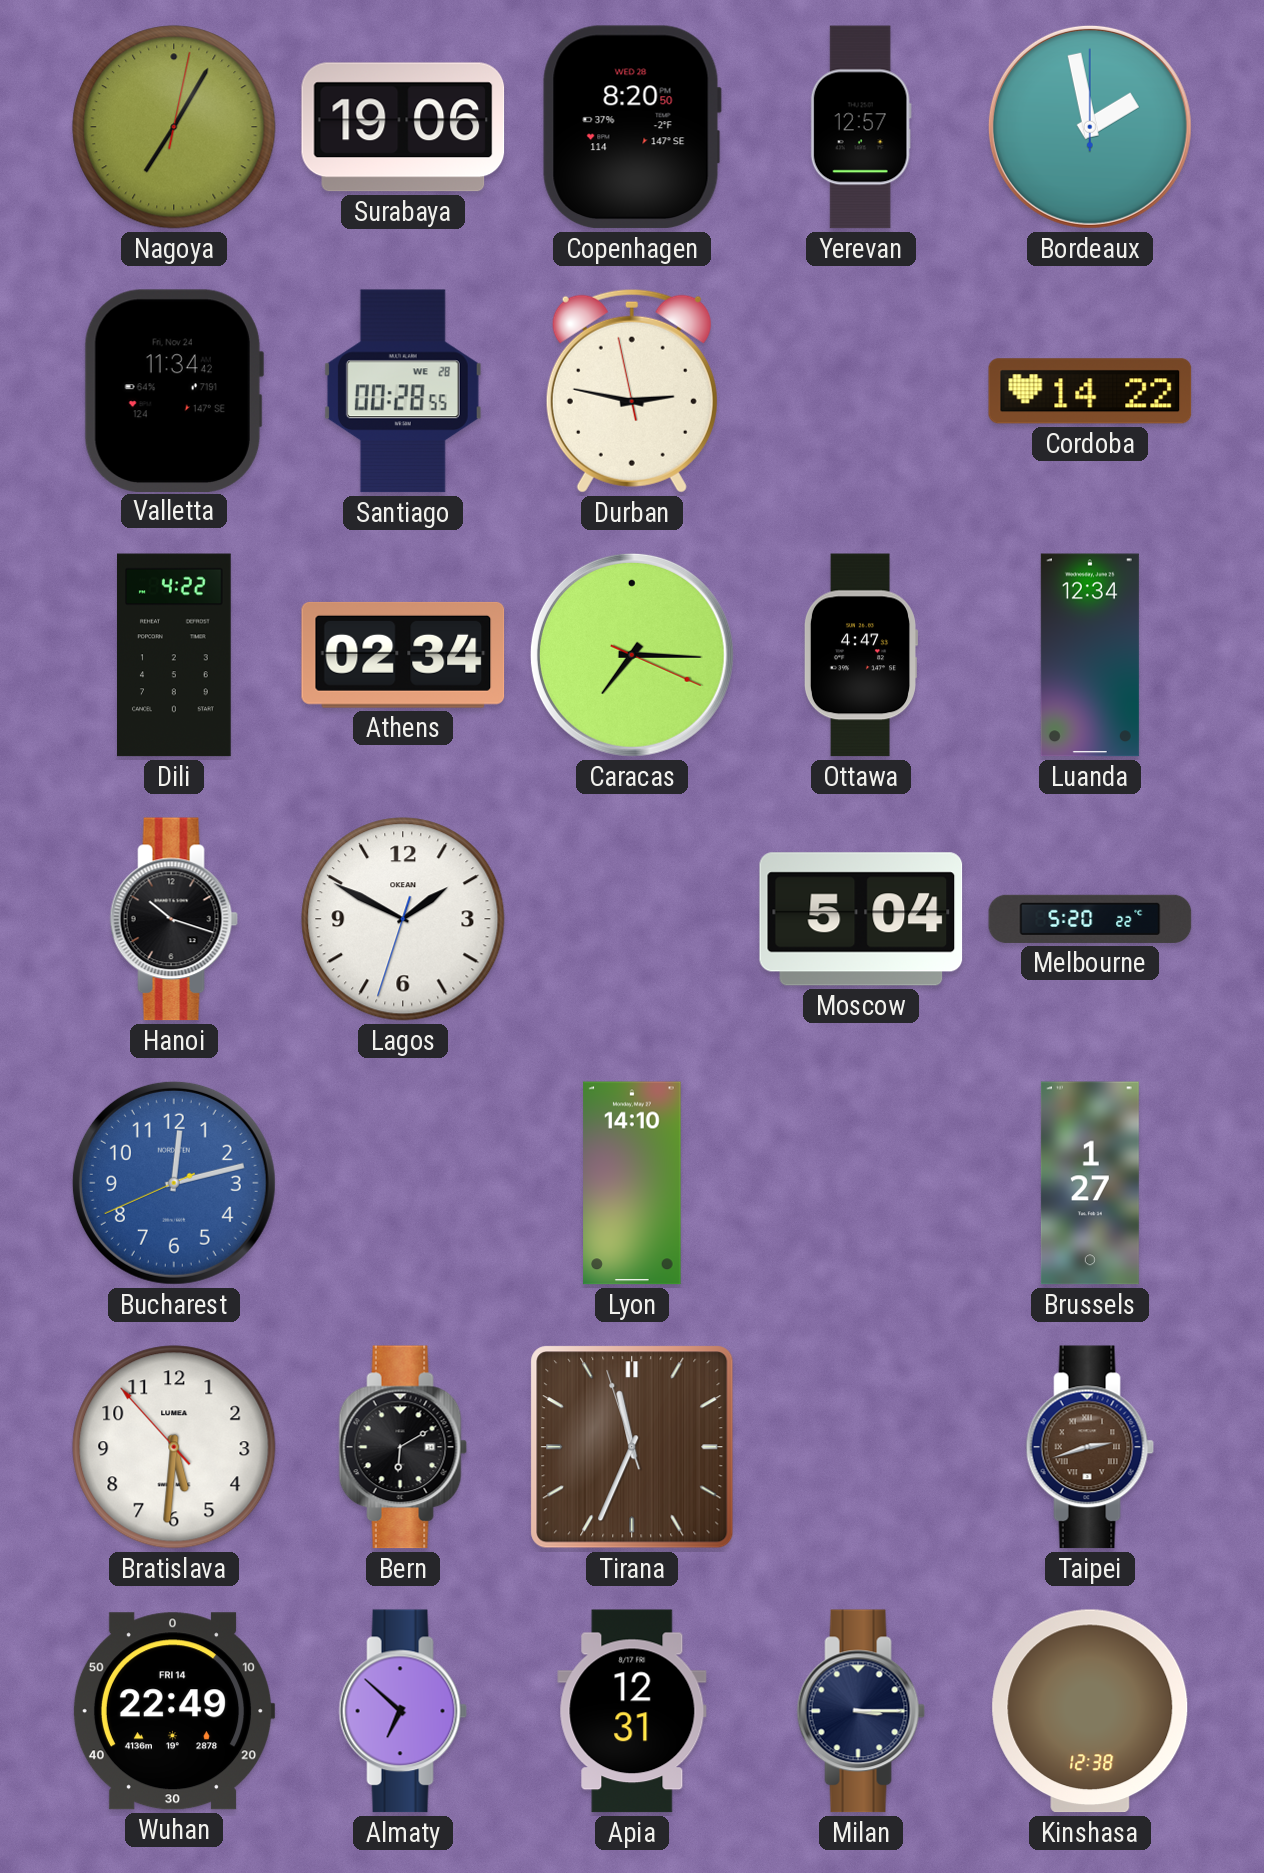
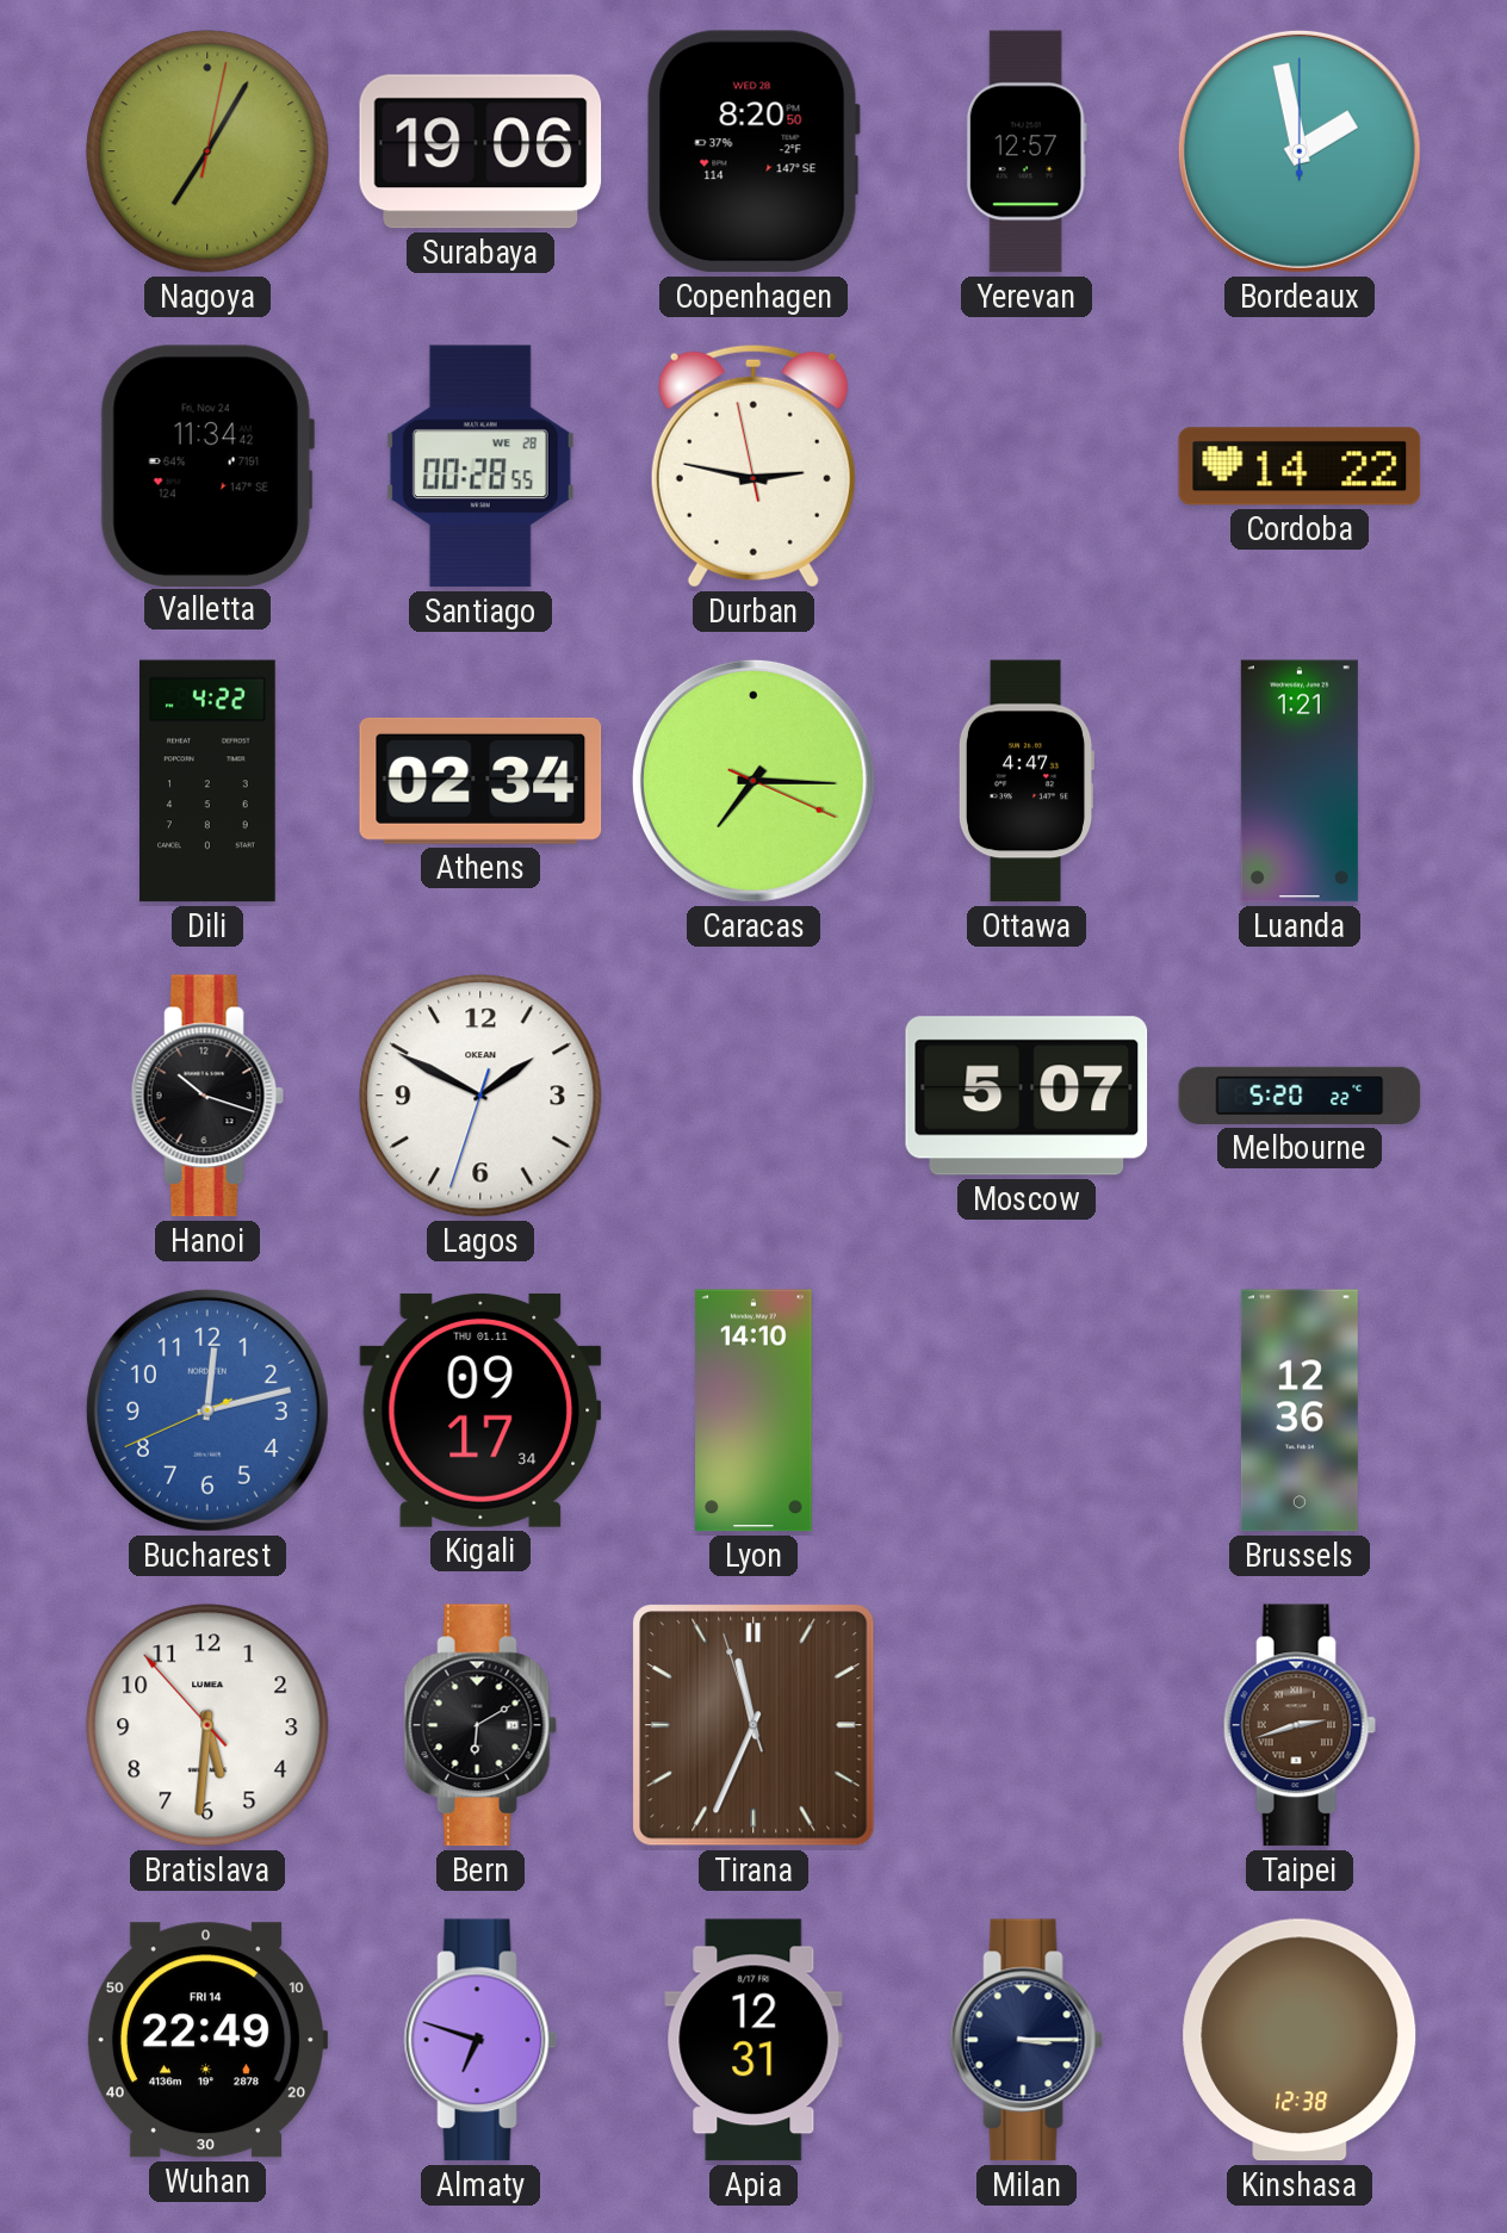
Luanda: 12:34 -> 1:21
Moscow: 5:04 -> 5:07
Kigali: none -> 09:17
Brussels: 1:27 -> 12:36
Almaty: 6:52 -> 6:48
